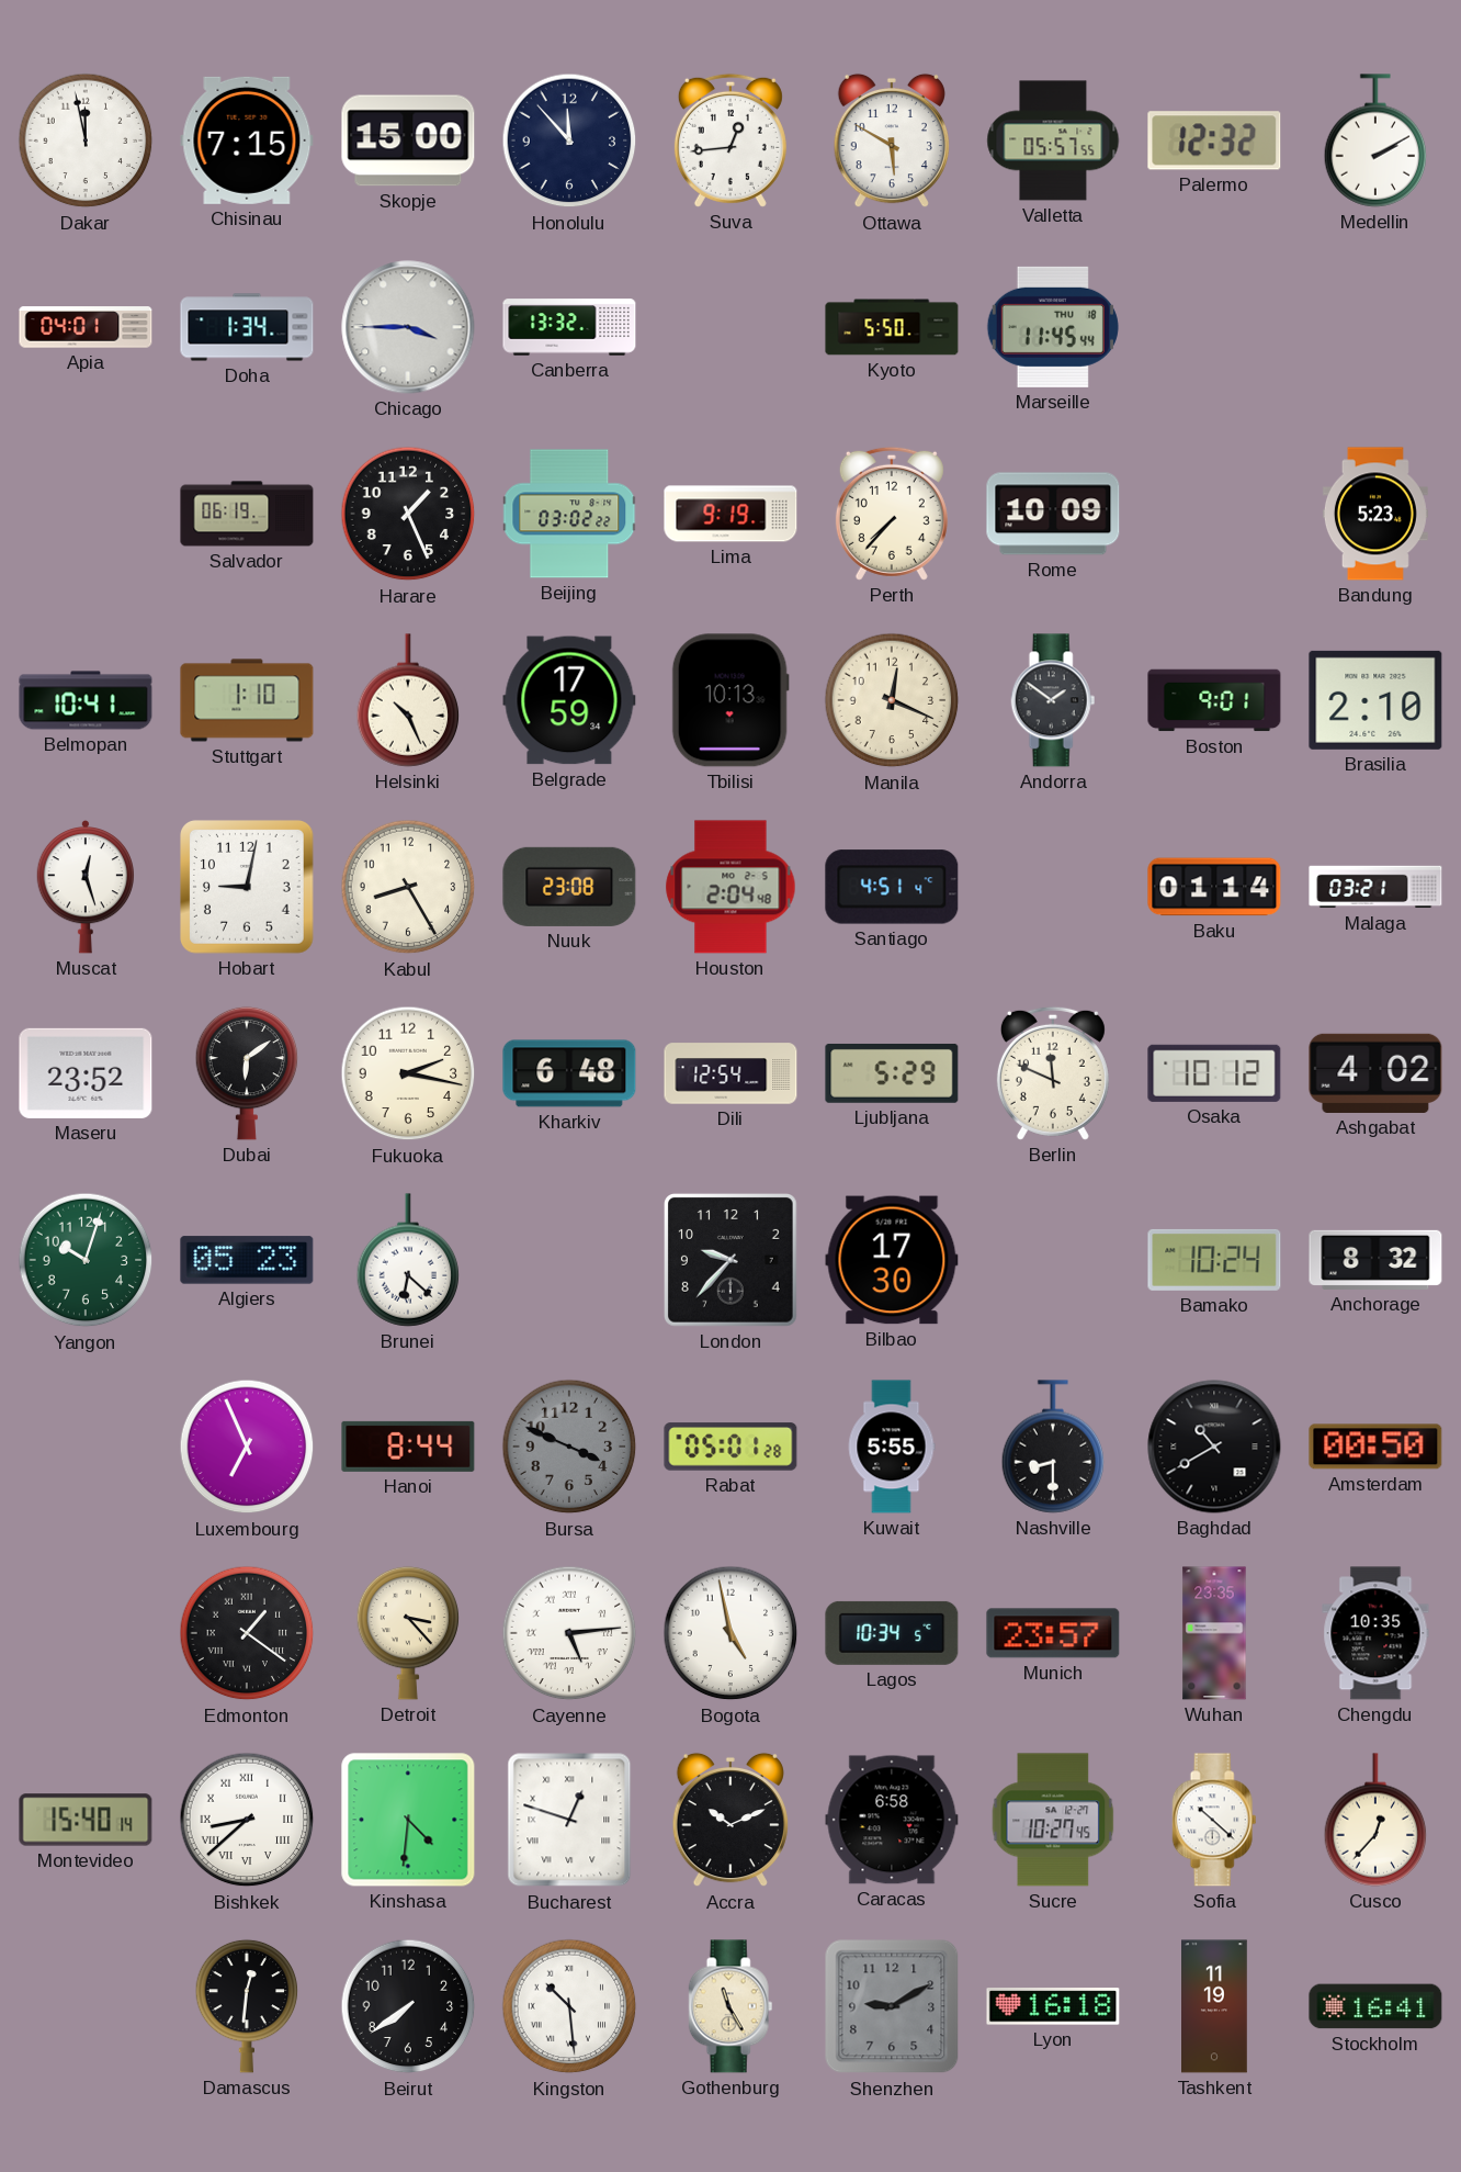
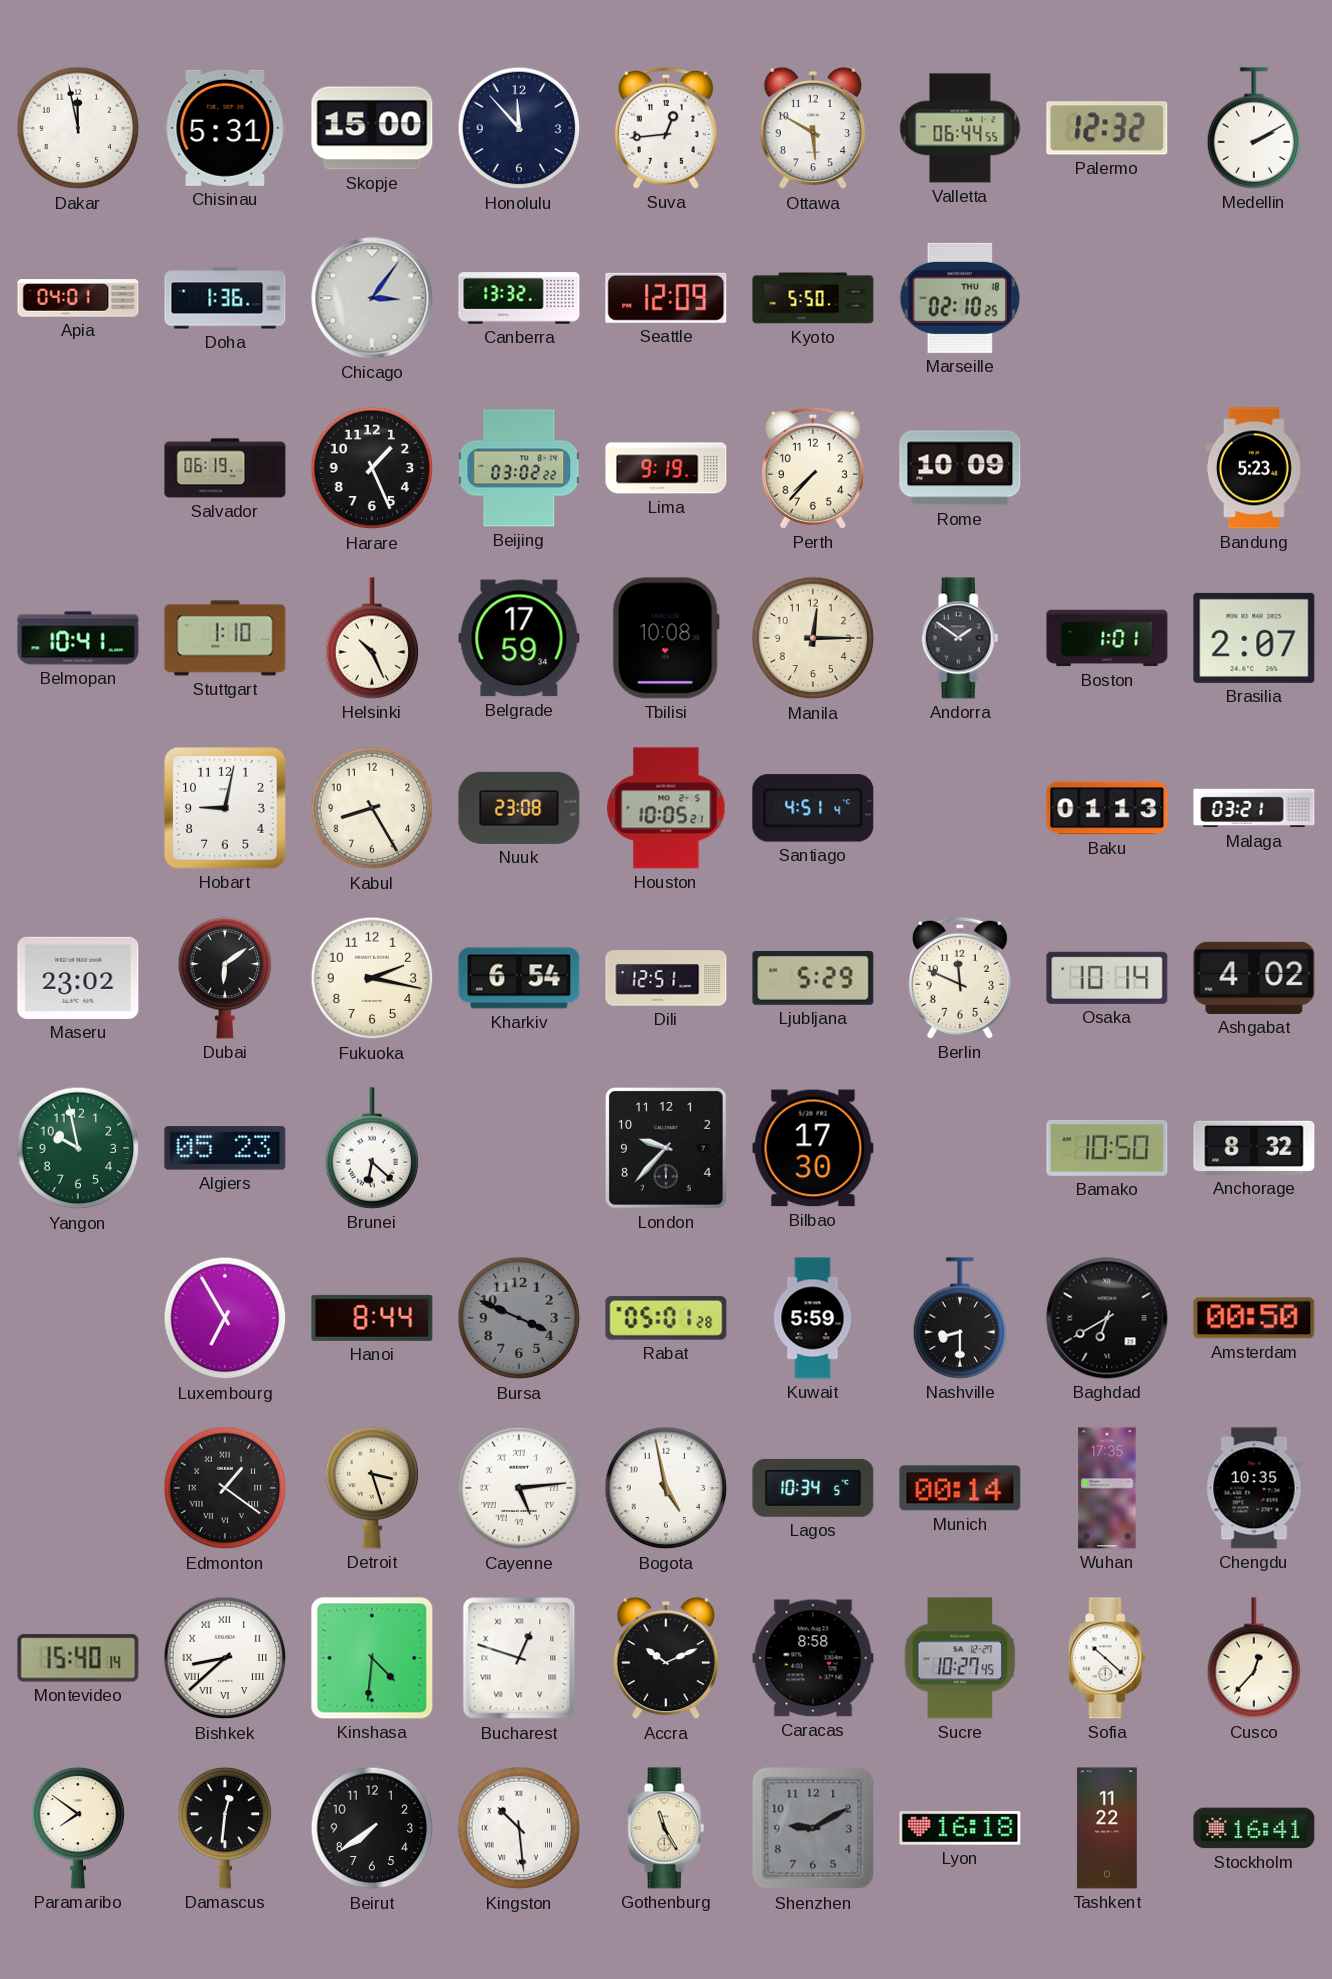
Chisinau: 7:15 -> 5:31
Valletta: 05:57 -> 06:44
Doha: 1:34 -> 1:36
Chicago: 3:45 -> 3:06
Seattle: none -> 12:09
Marseille: 11:45 -> 02:10
Tbilisi: 10:13 -> 10:08
Manila: 12:19 -> 12:15
Boston: 9:01 -> 1:01
Brasilia: 2:10 -> 2:07
Muscat: 12:27 -> none
Houston: 2:04 -> 10:05
Baku: 01:14 -> 01:13
Maseru: 23:52 -> 23:02
Kharkiv: 6:48 -> 6:54
Dili: 12:54 -> 12:51
Osaka: 10:12 -> 10:14
Yangon: 10:03 -> 9:58
Bamako: 10:24 -> 10:50
Luxembourg: 6:56 -> 6:55
Kuwait: 5:55 -> 5:59
Baghdad: 10:40 -> 6:40
Detroit: 3:23 -> 3:27
Munich: 23:57 -> 00:14
Wuhan: 23:35 -> 17:35
Caracas: 6:58 -> 8:58
Paramaribo: none -> 7:51
Tashkent: 11:19 -> 11:22
